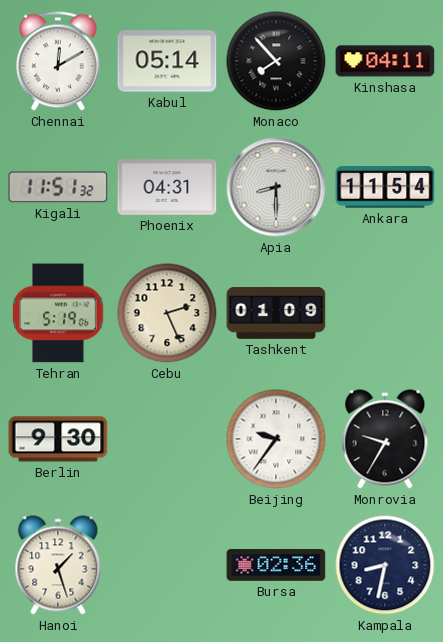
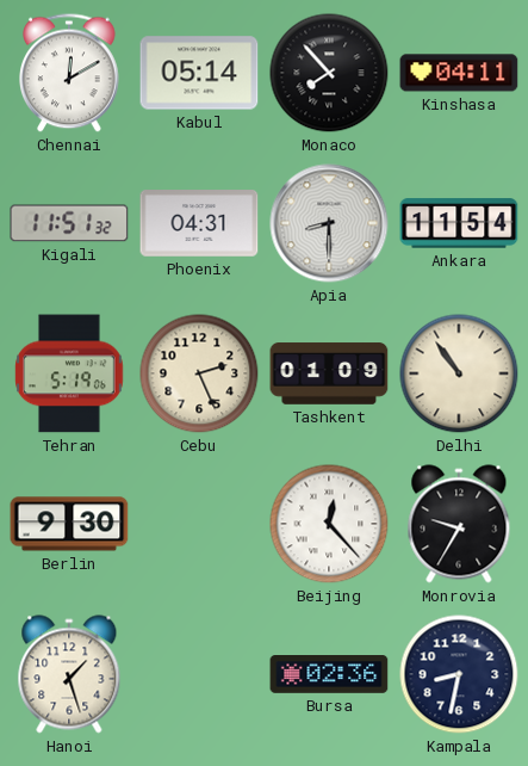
Delhi: none -> 10:54
Beijing: 9:36 -> 12:23
